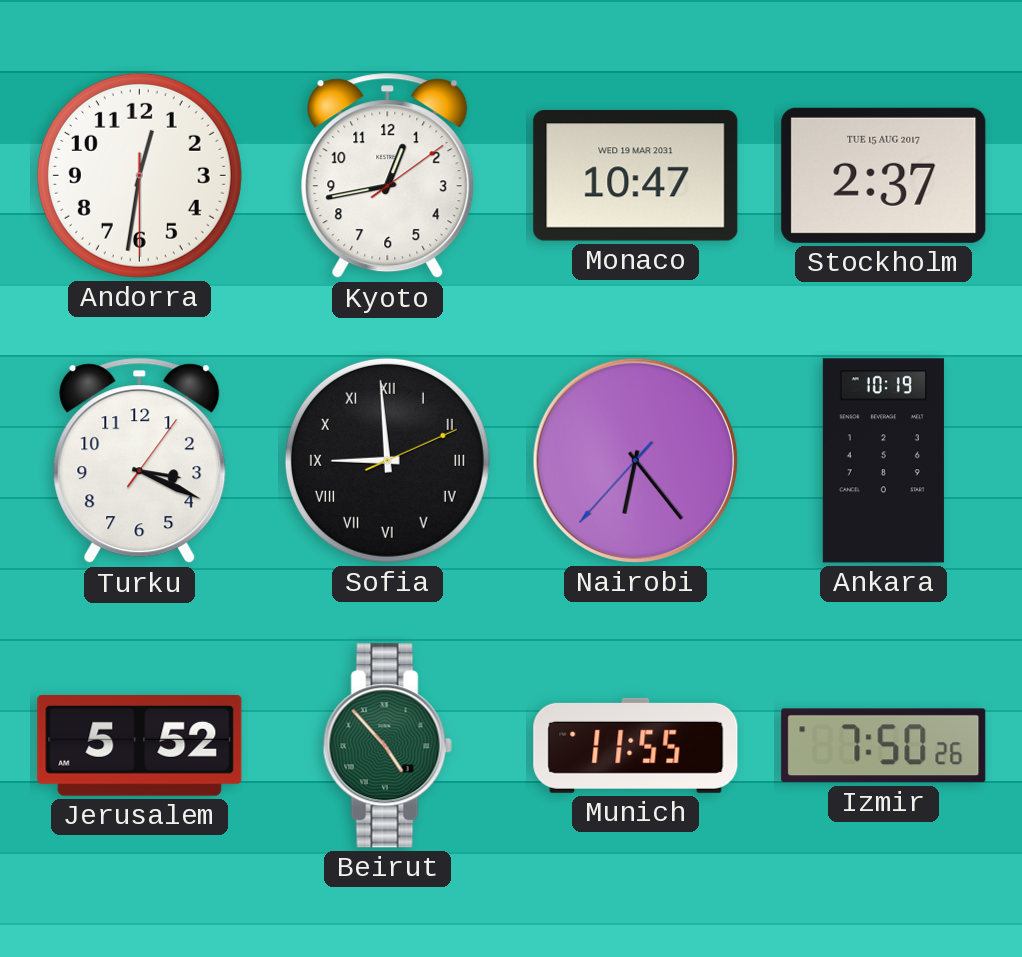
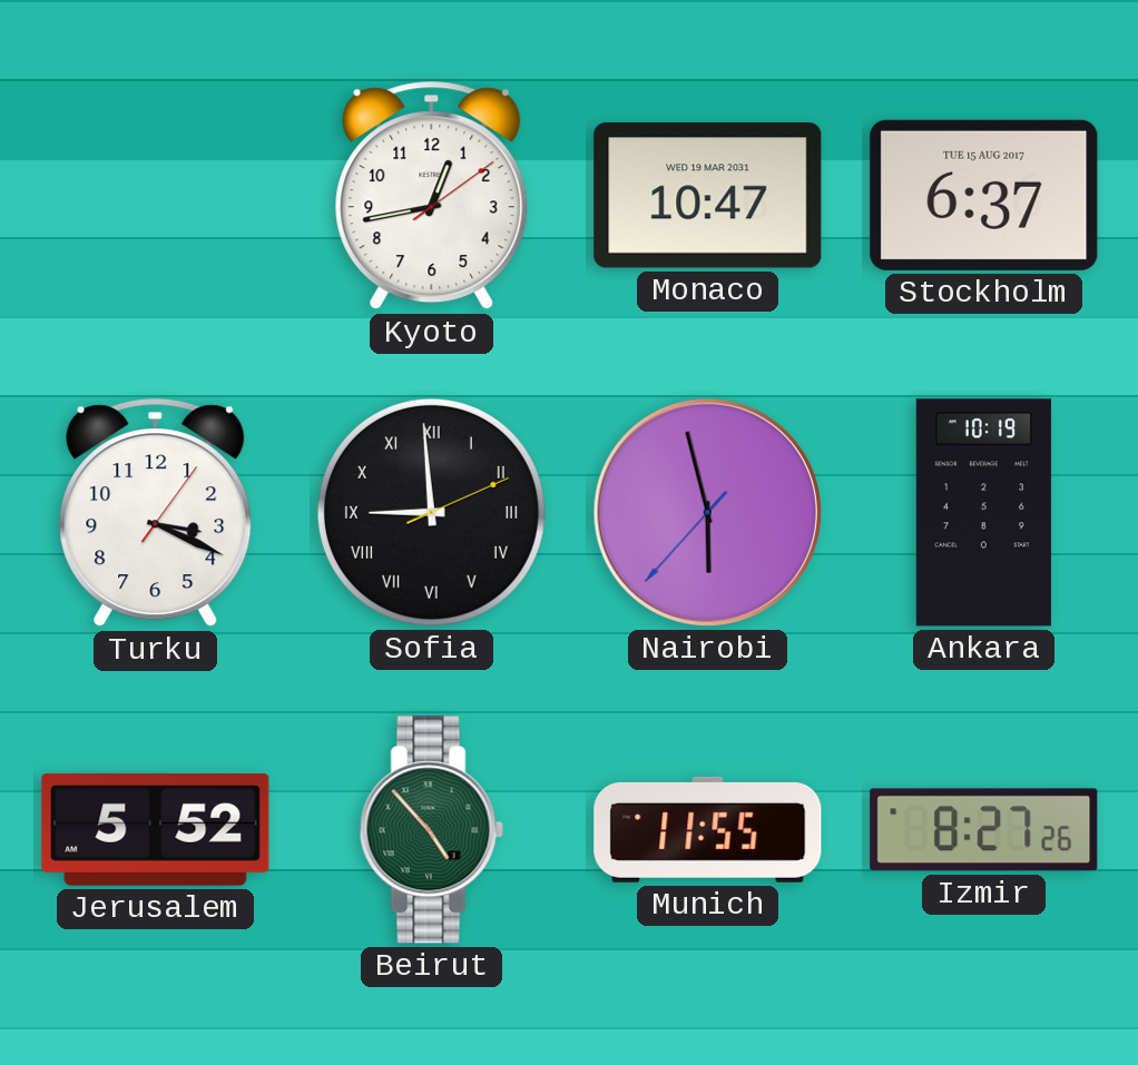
Andorra: 12:31 -> none
Stockholm: 2:37 -> 6:37
Nairobi: 6:23 -> 5:57
Izmir: 7:50 -> 8:27
